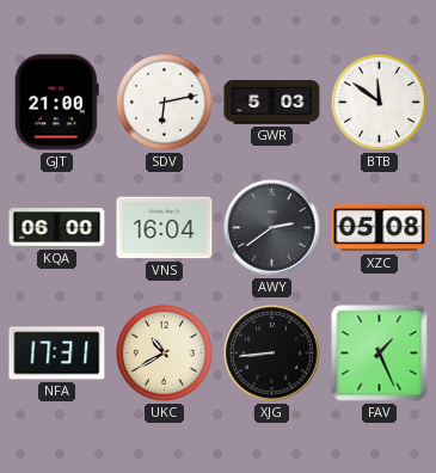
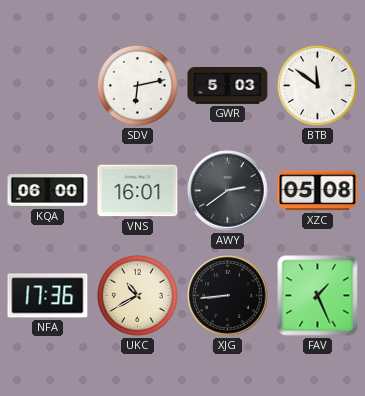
GJT: 21:00 -> none
VNS: 16:04 -> 16:01
NFA: 17:31 -> 17:36
